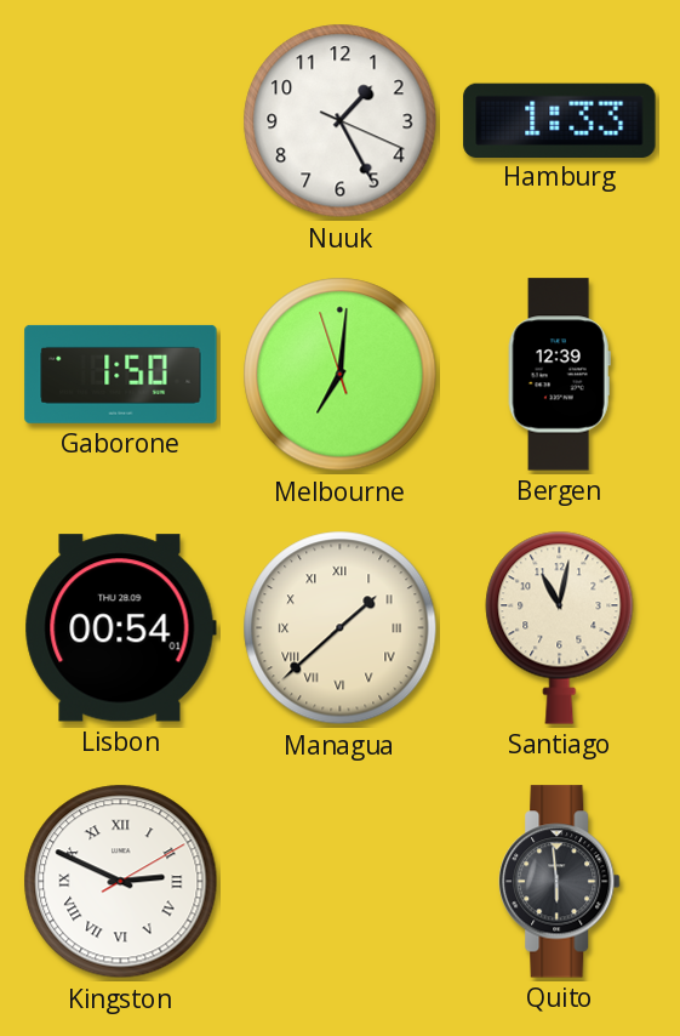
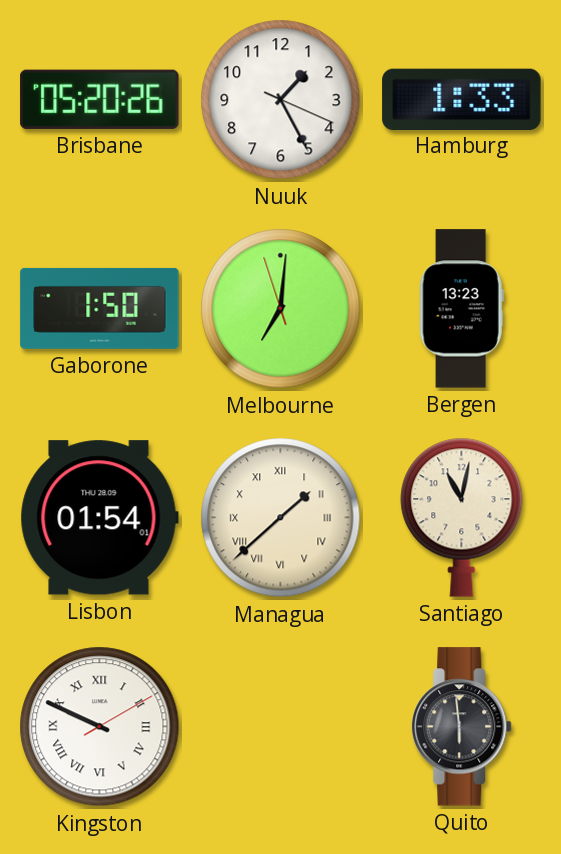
Brisbane: none -> 05:20
Bergen: 12:39 -> 13:23
Lisbon: 00:54 -> 01:54
Kingston: 2:49 -> 9:49
